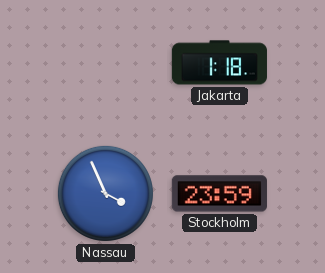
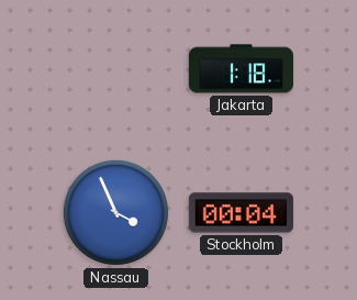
Stockholm: 23:59 -> 00:04
